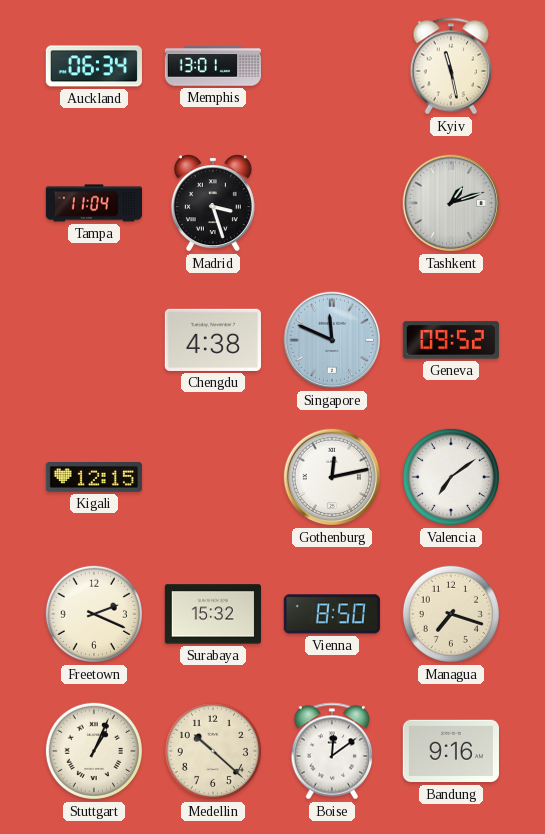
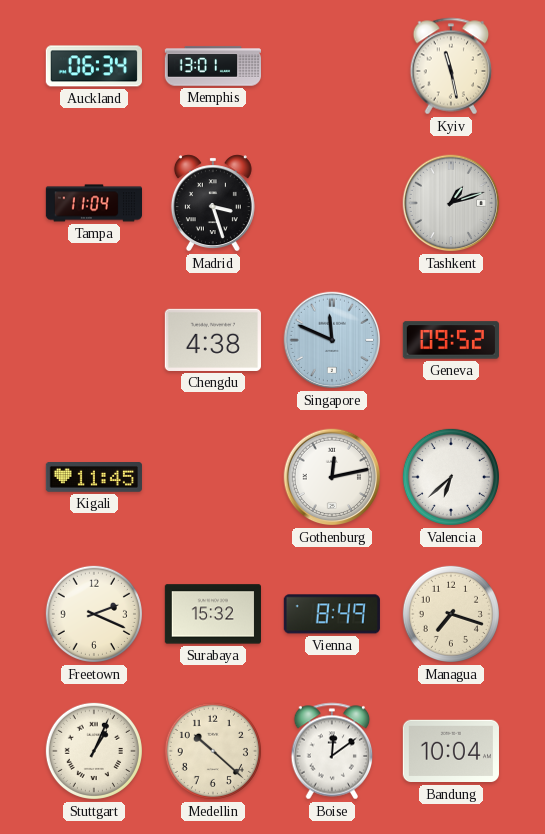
Kigali: 12:15 -> 11:45
Valencia: 7:09 -> 6:38
Vienna: 8:50 -> 8:49
Bandung: 9:16 -> 10:04
